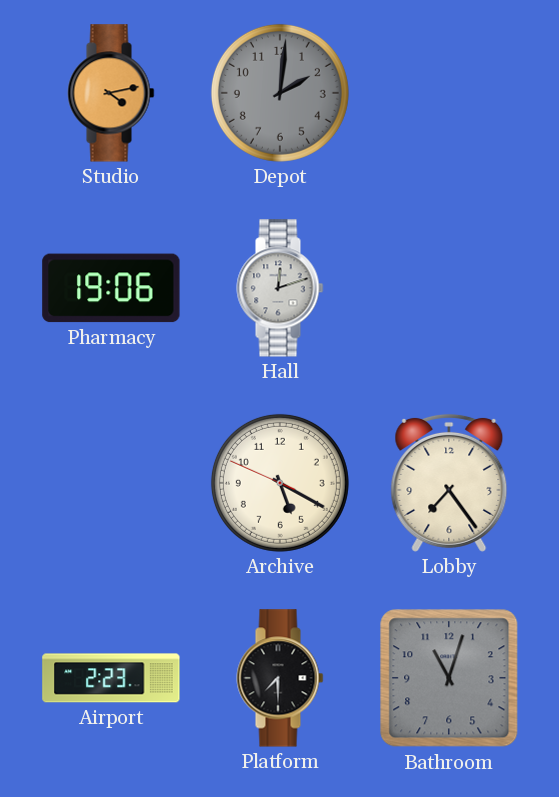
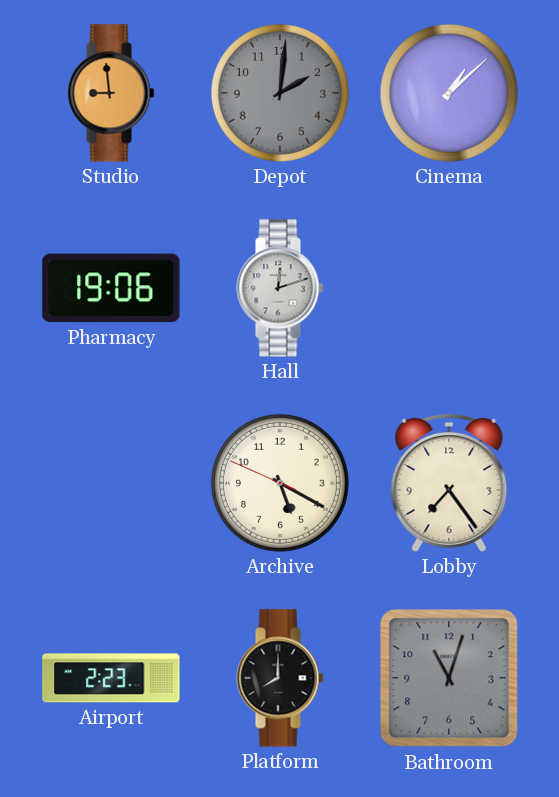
Studio: 4:13 -> 8:59
Cinema: none -> 1:08
Platform: 7:30 -> 8:00
